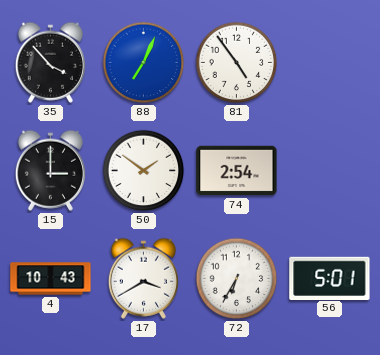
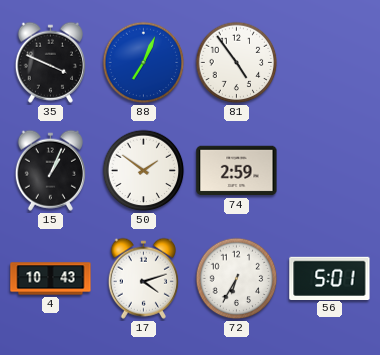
35: 3:53 -> 3:49
15: 3:00 -> 1:04
74: 2:54 -> 2:59
17: 3:40 -> 4:12
